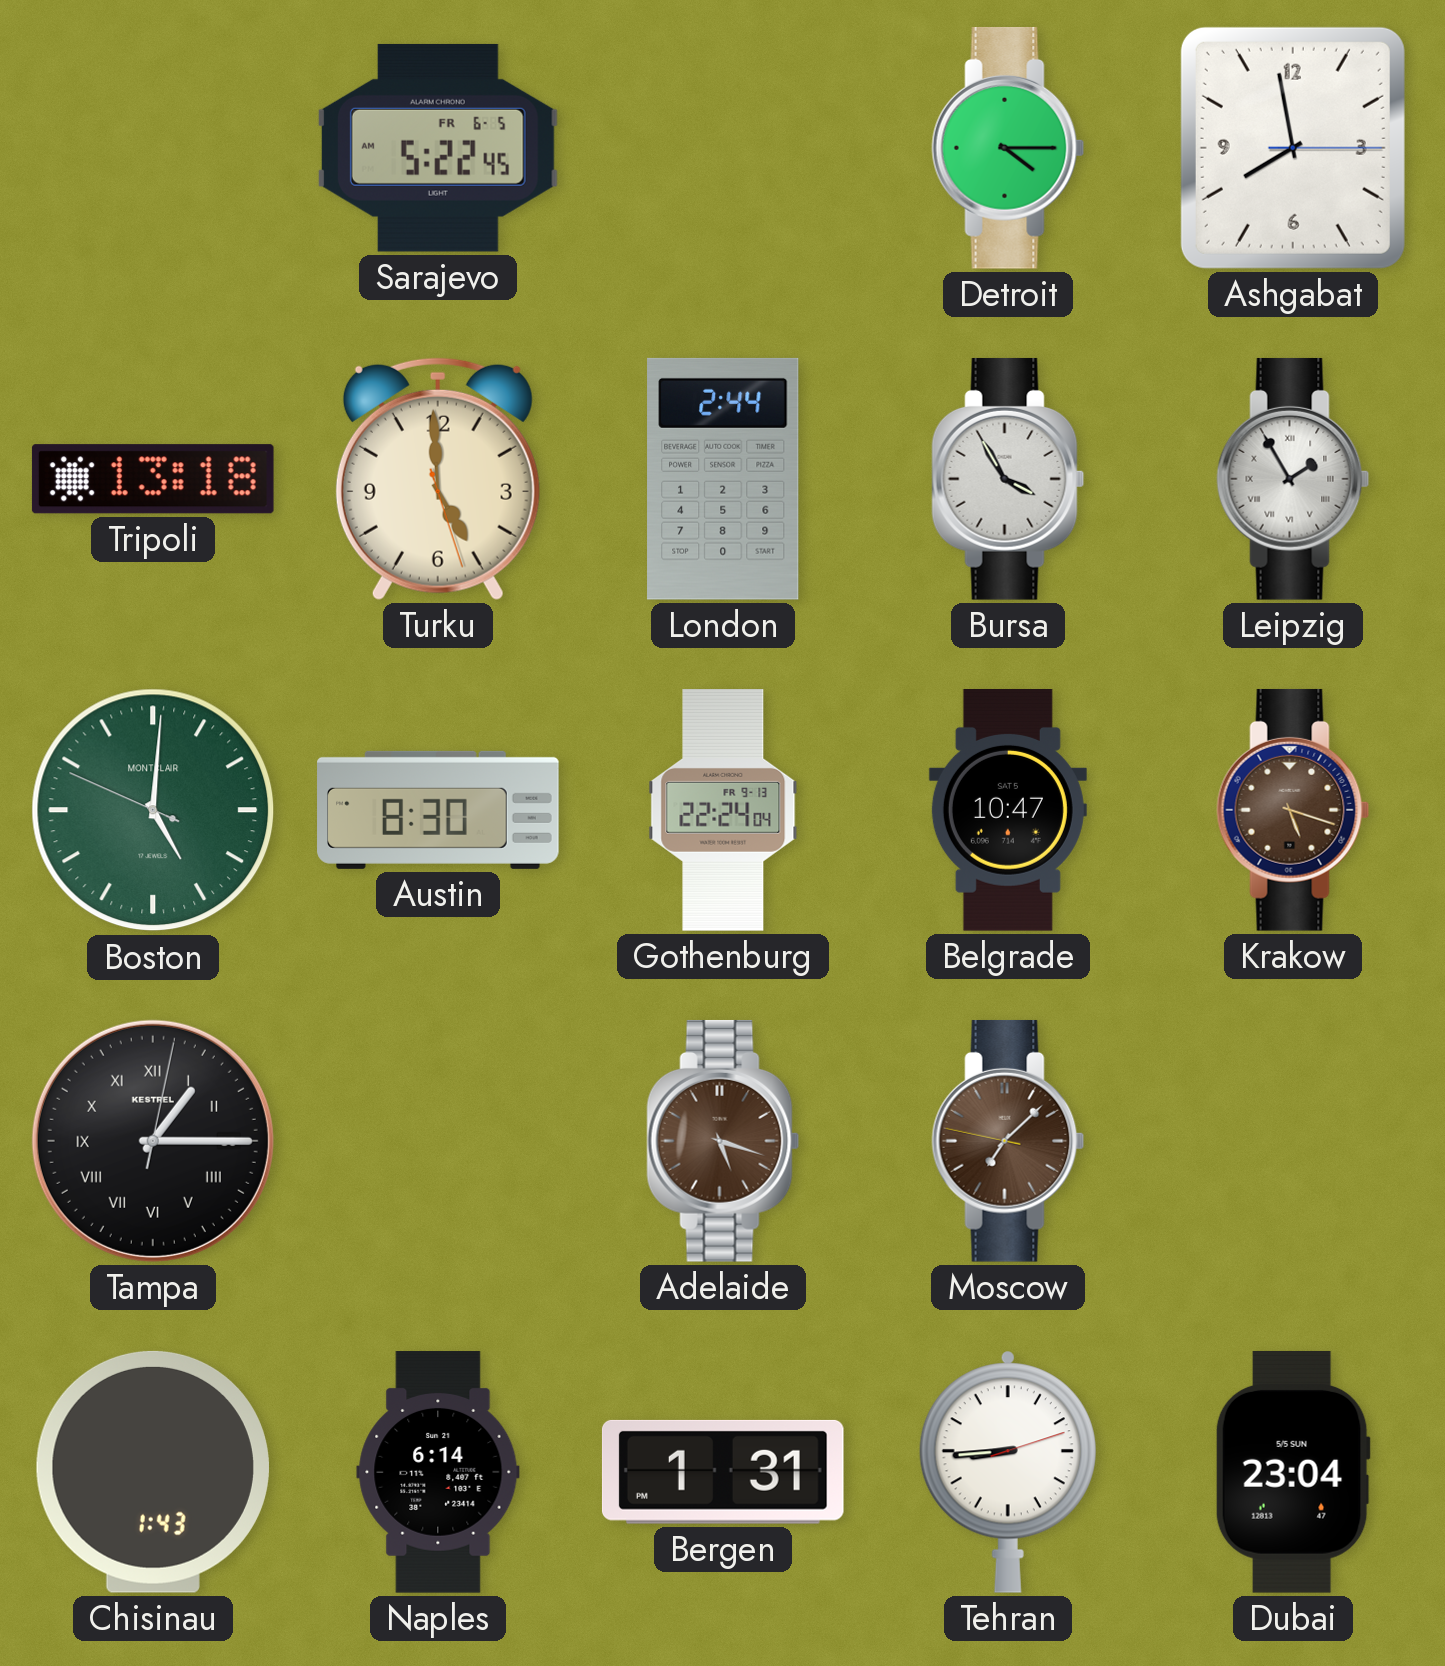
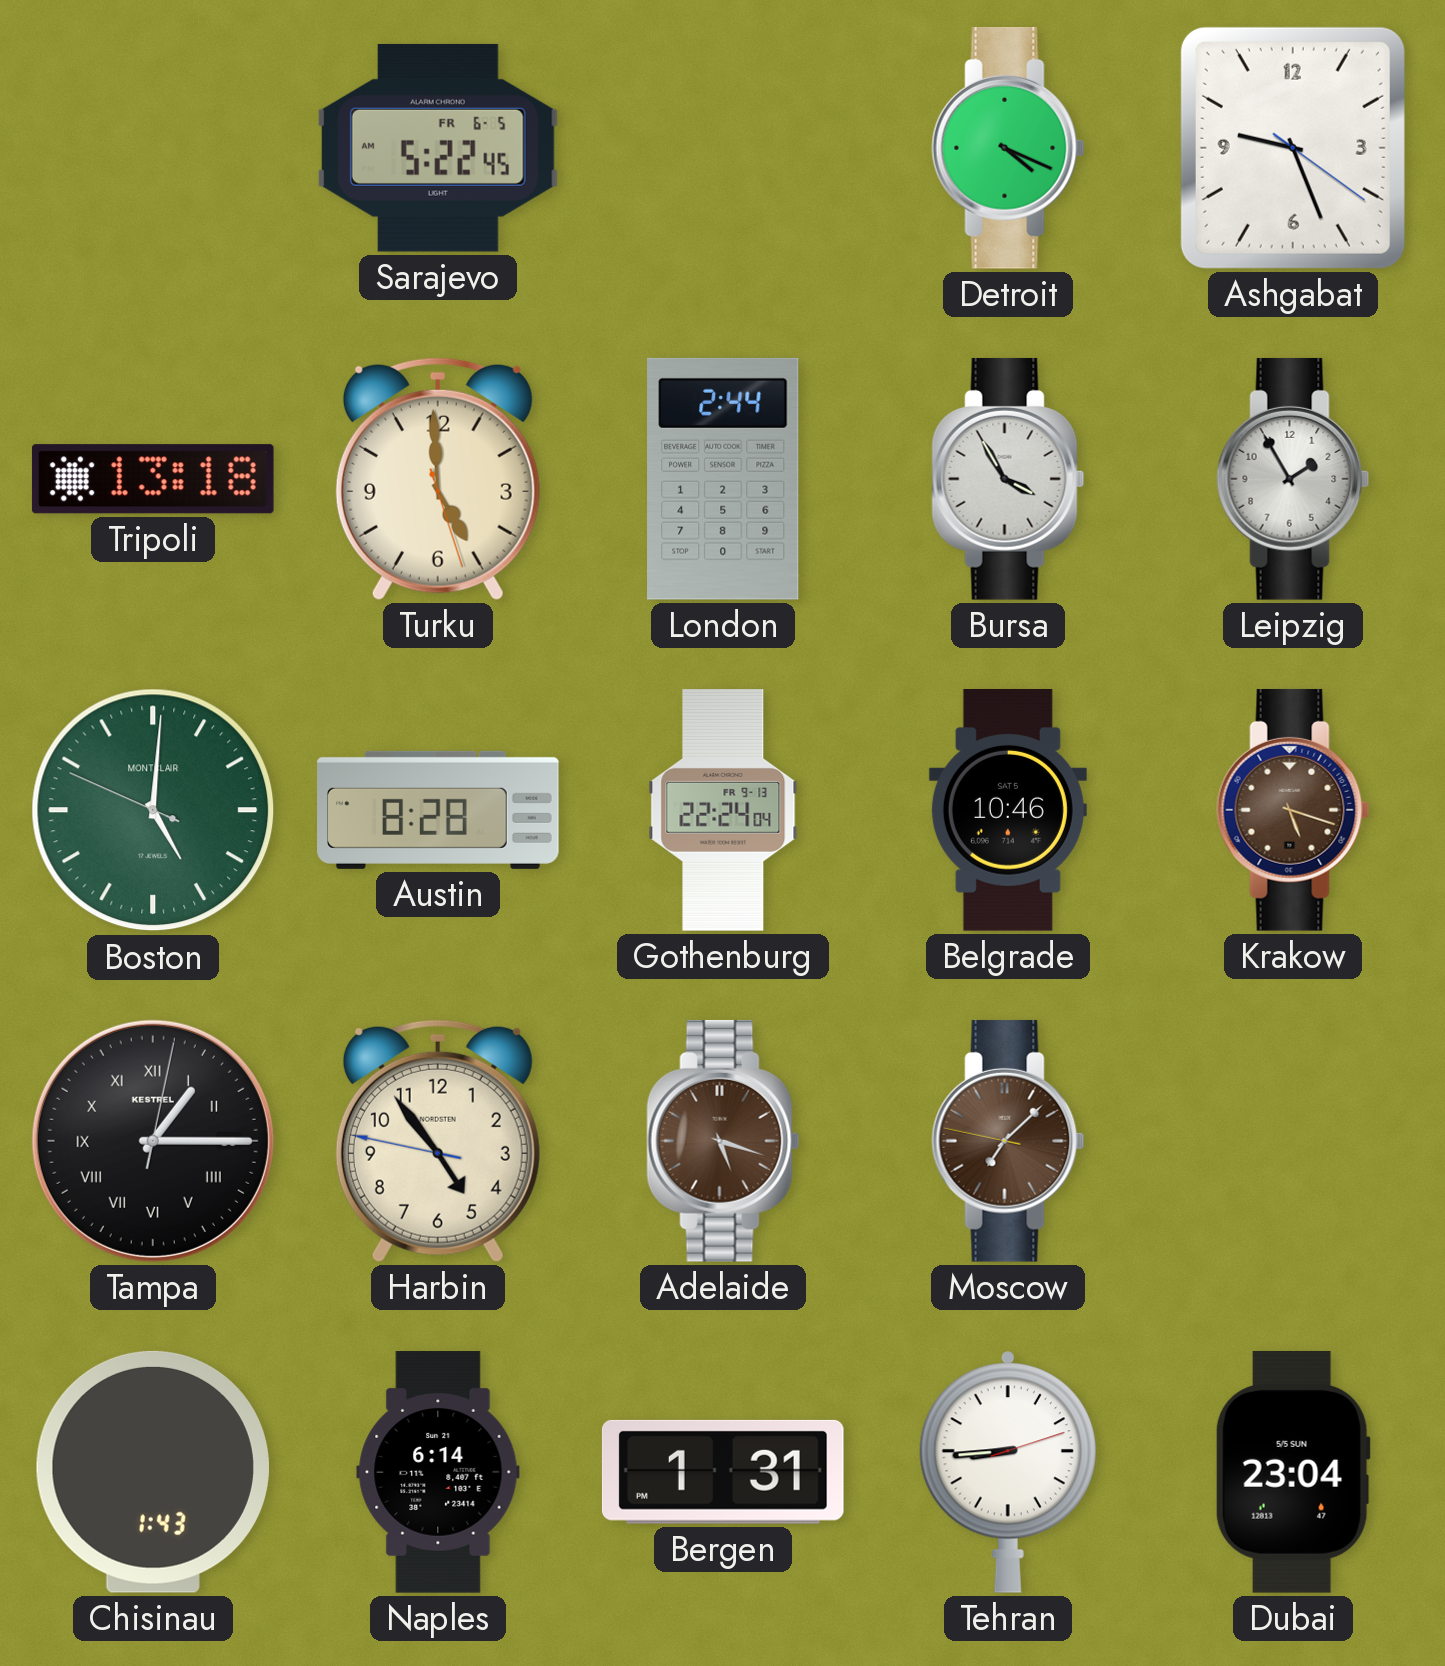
Detroit: 4:15 -> 4:19
Ashgabat: 7:58 -> 9:26
Leipzig numerals: Roman -> Arabic
Austin: 8:30 -> 8:28
Belgrade: 10:47 -> 10:46
Harbin: none -> 4:53
